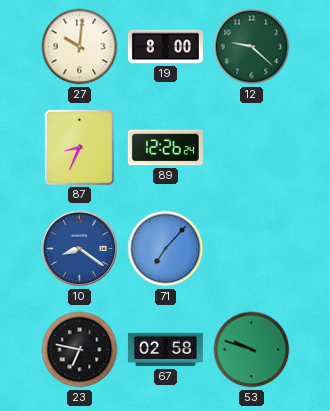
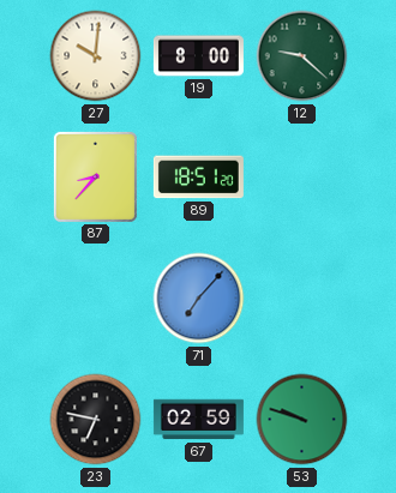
87: 8:34 -> 8:37
89: 12:26 -> 18:51
10: 8:21 -> none
67: 02:58 -> 02:59
